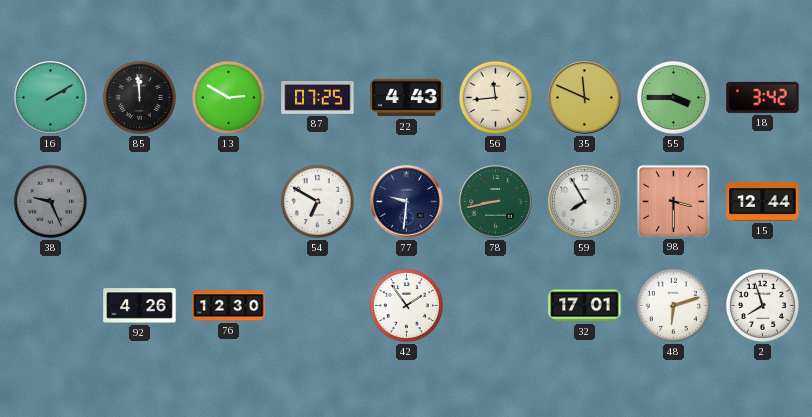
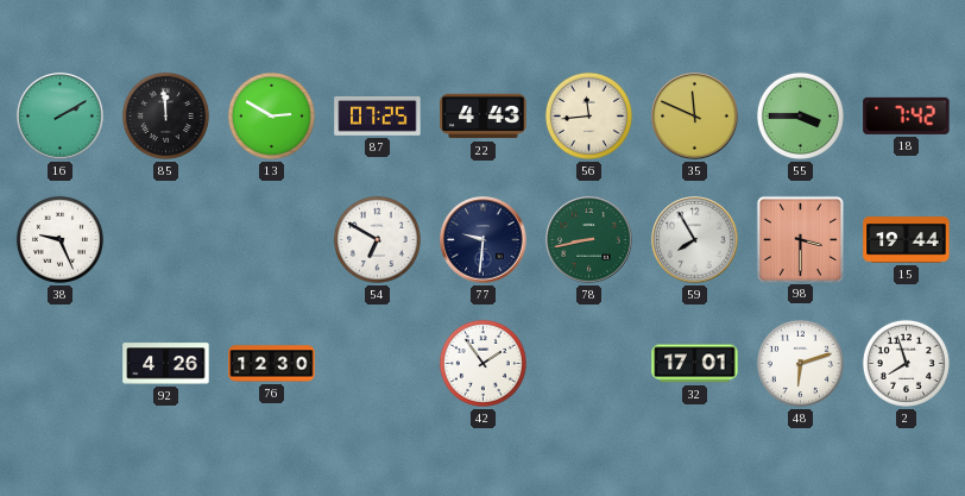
18: 3:42 -> 7:42
38 dial: grey -> white
15: 12:44 -> 19:44
